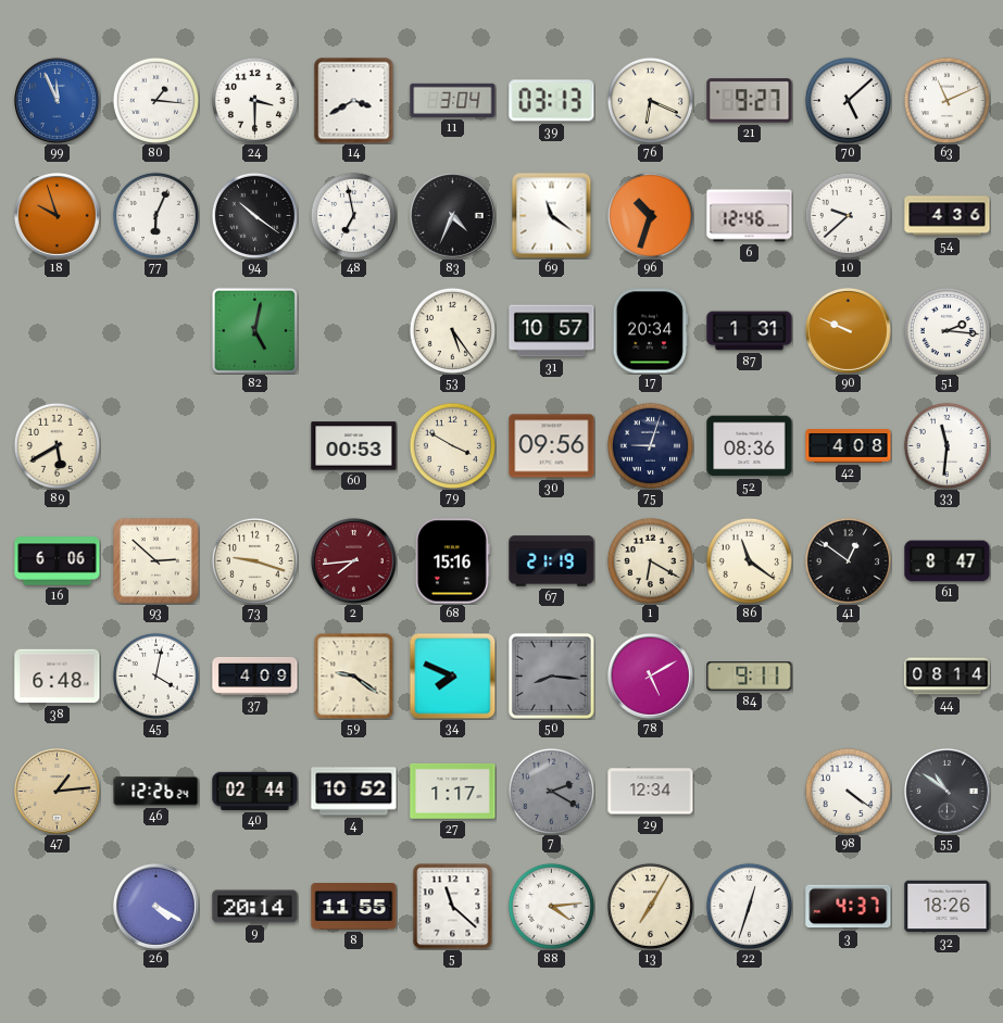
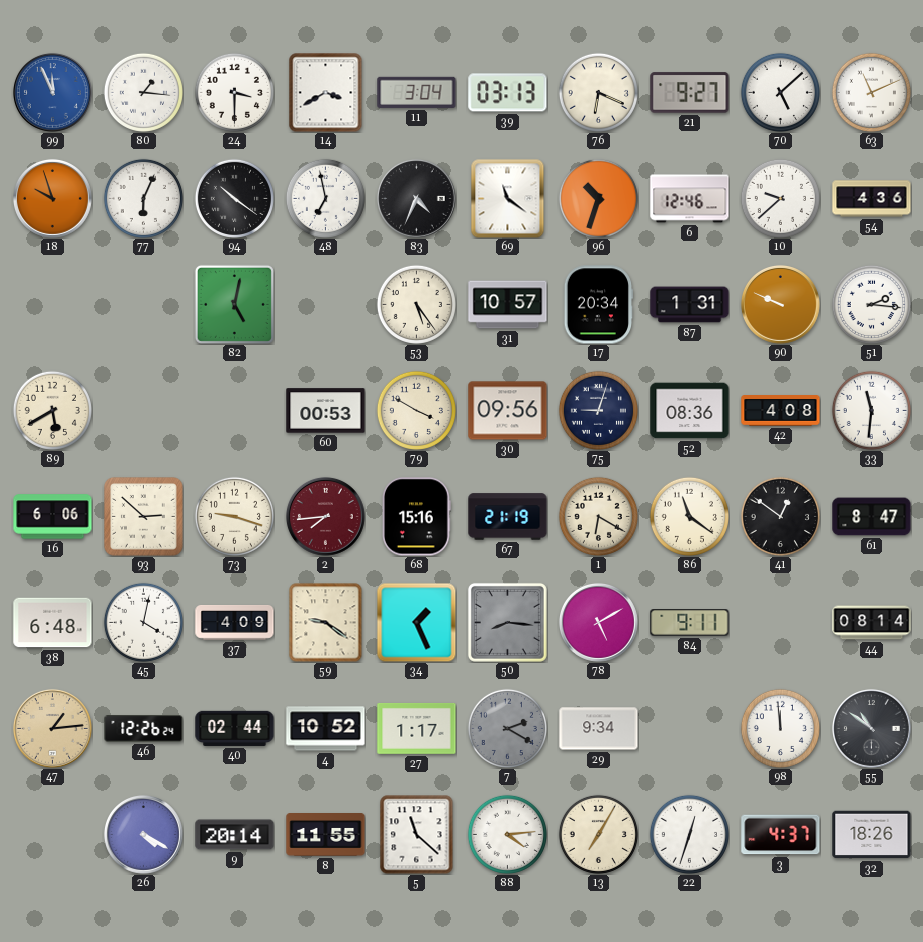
34: 7:49 -> 1:26
29: 12:34 -> 9:34
98: 4:21 -> 11:59
